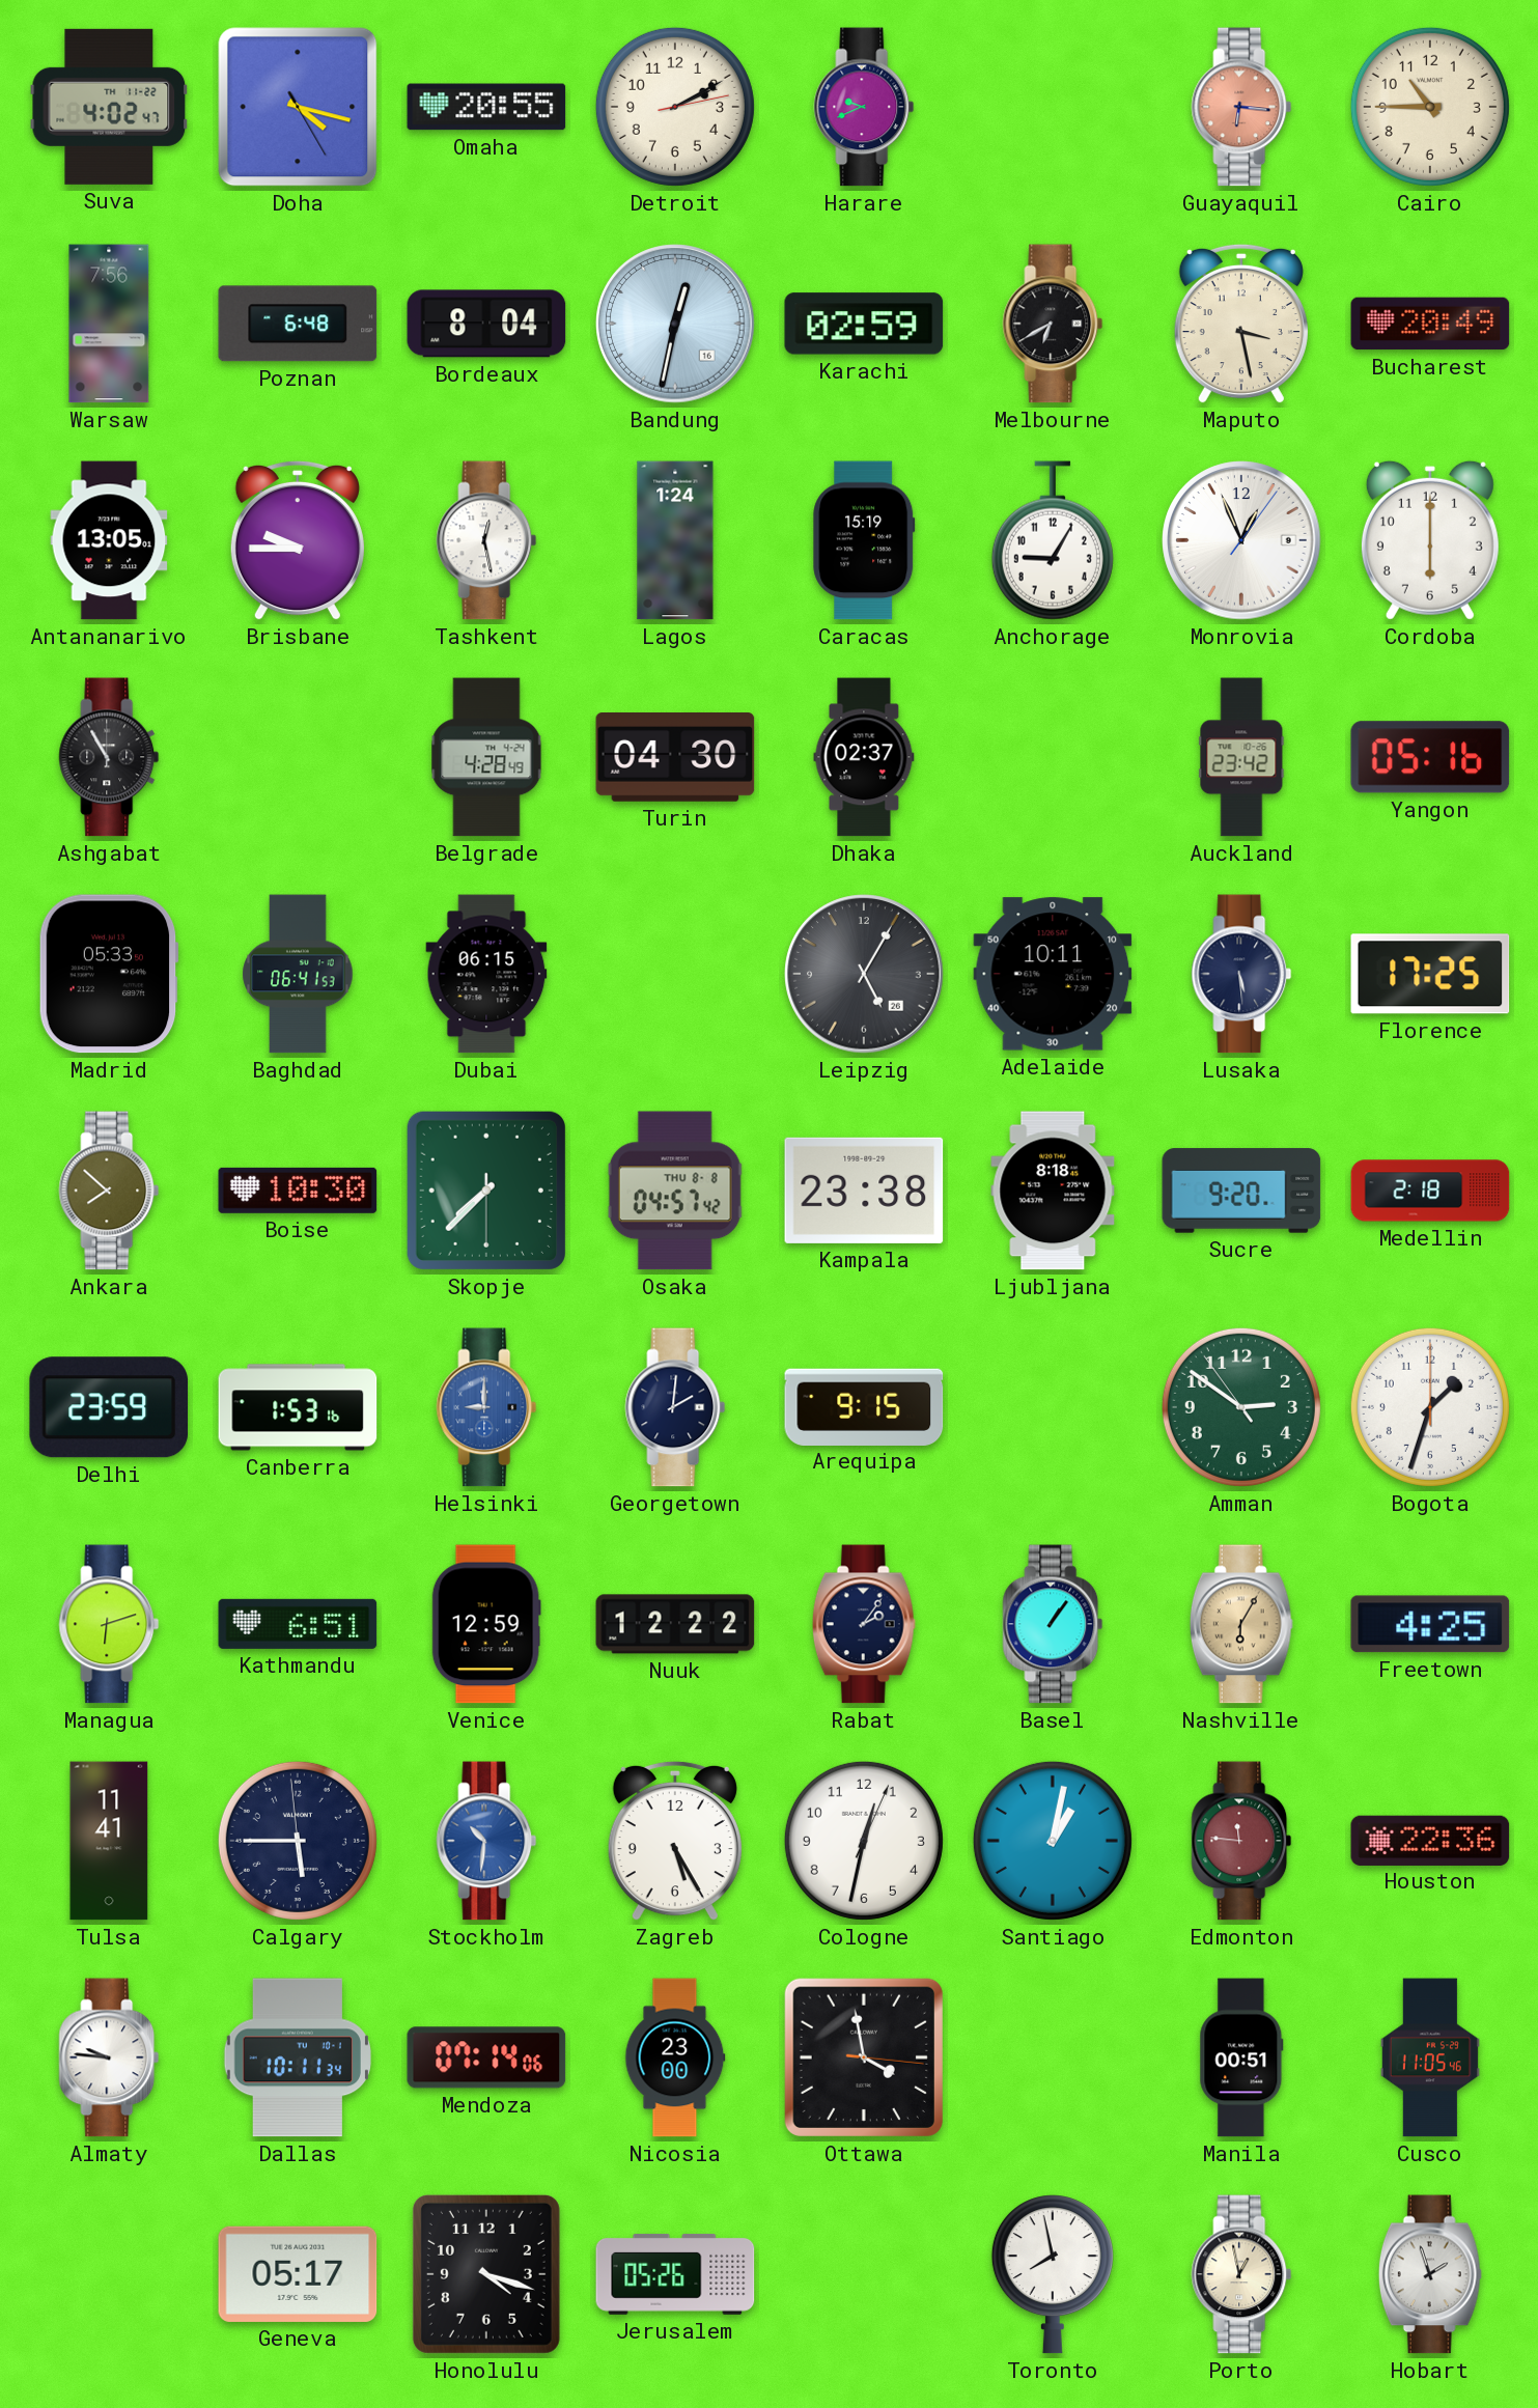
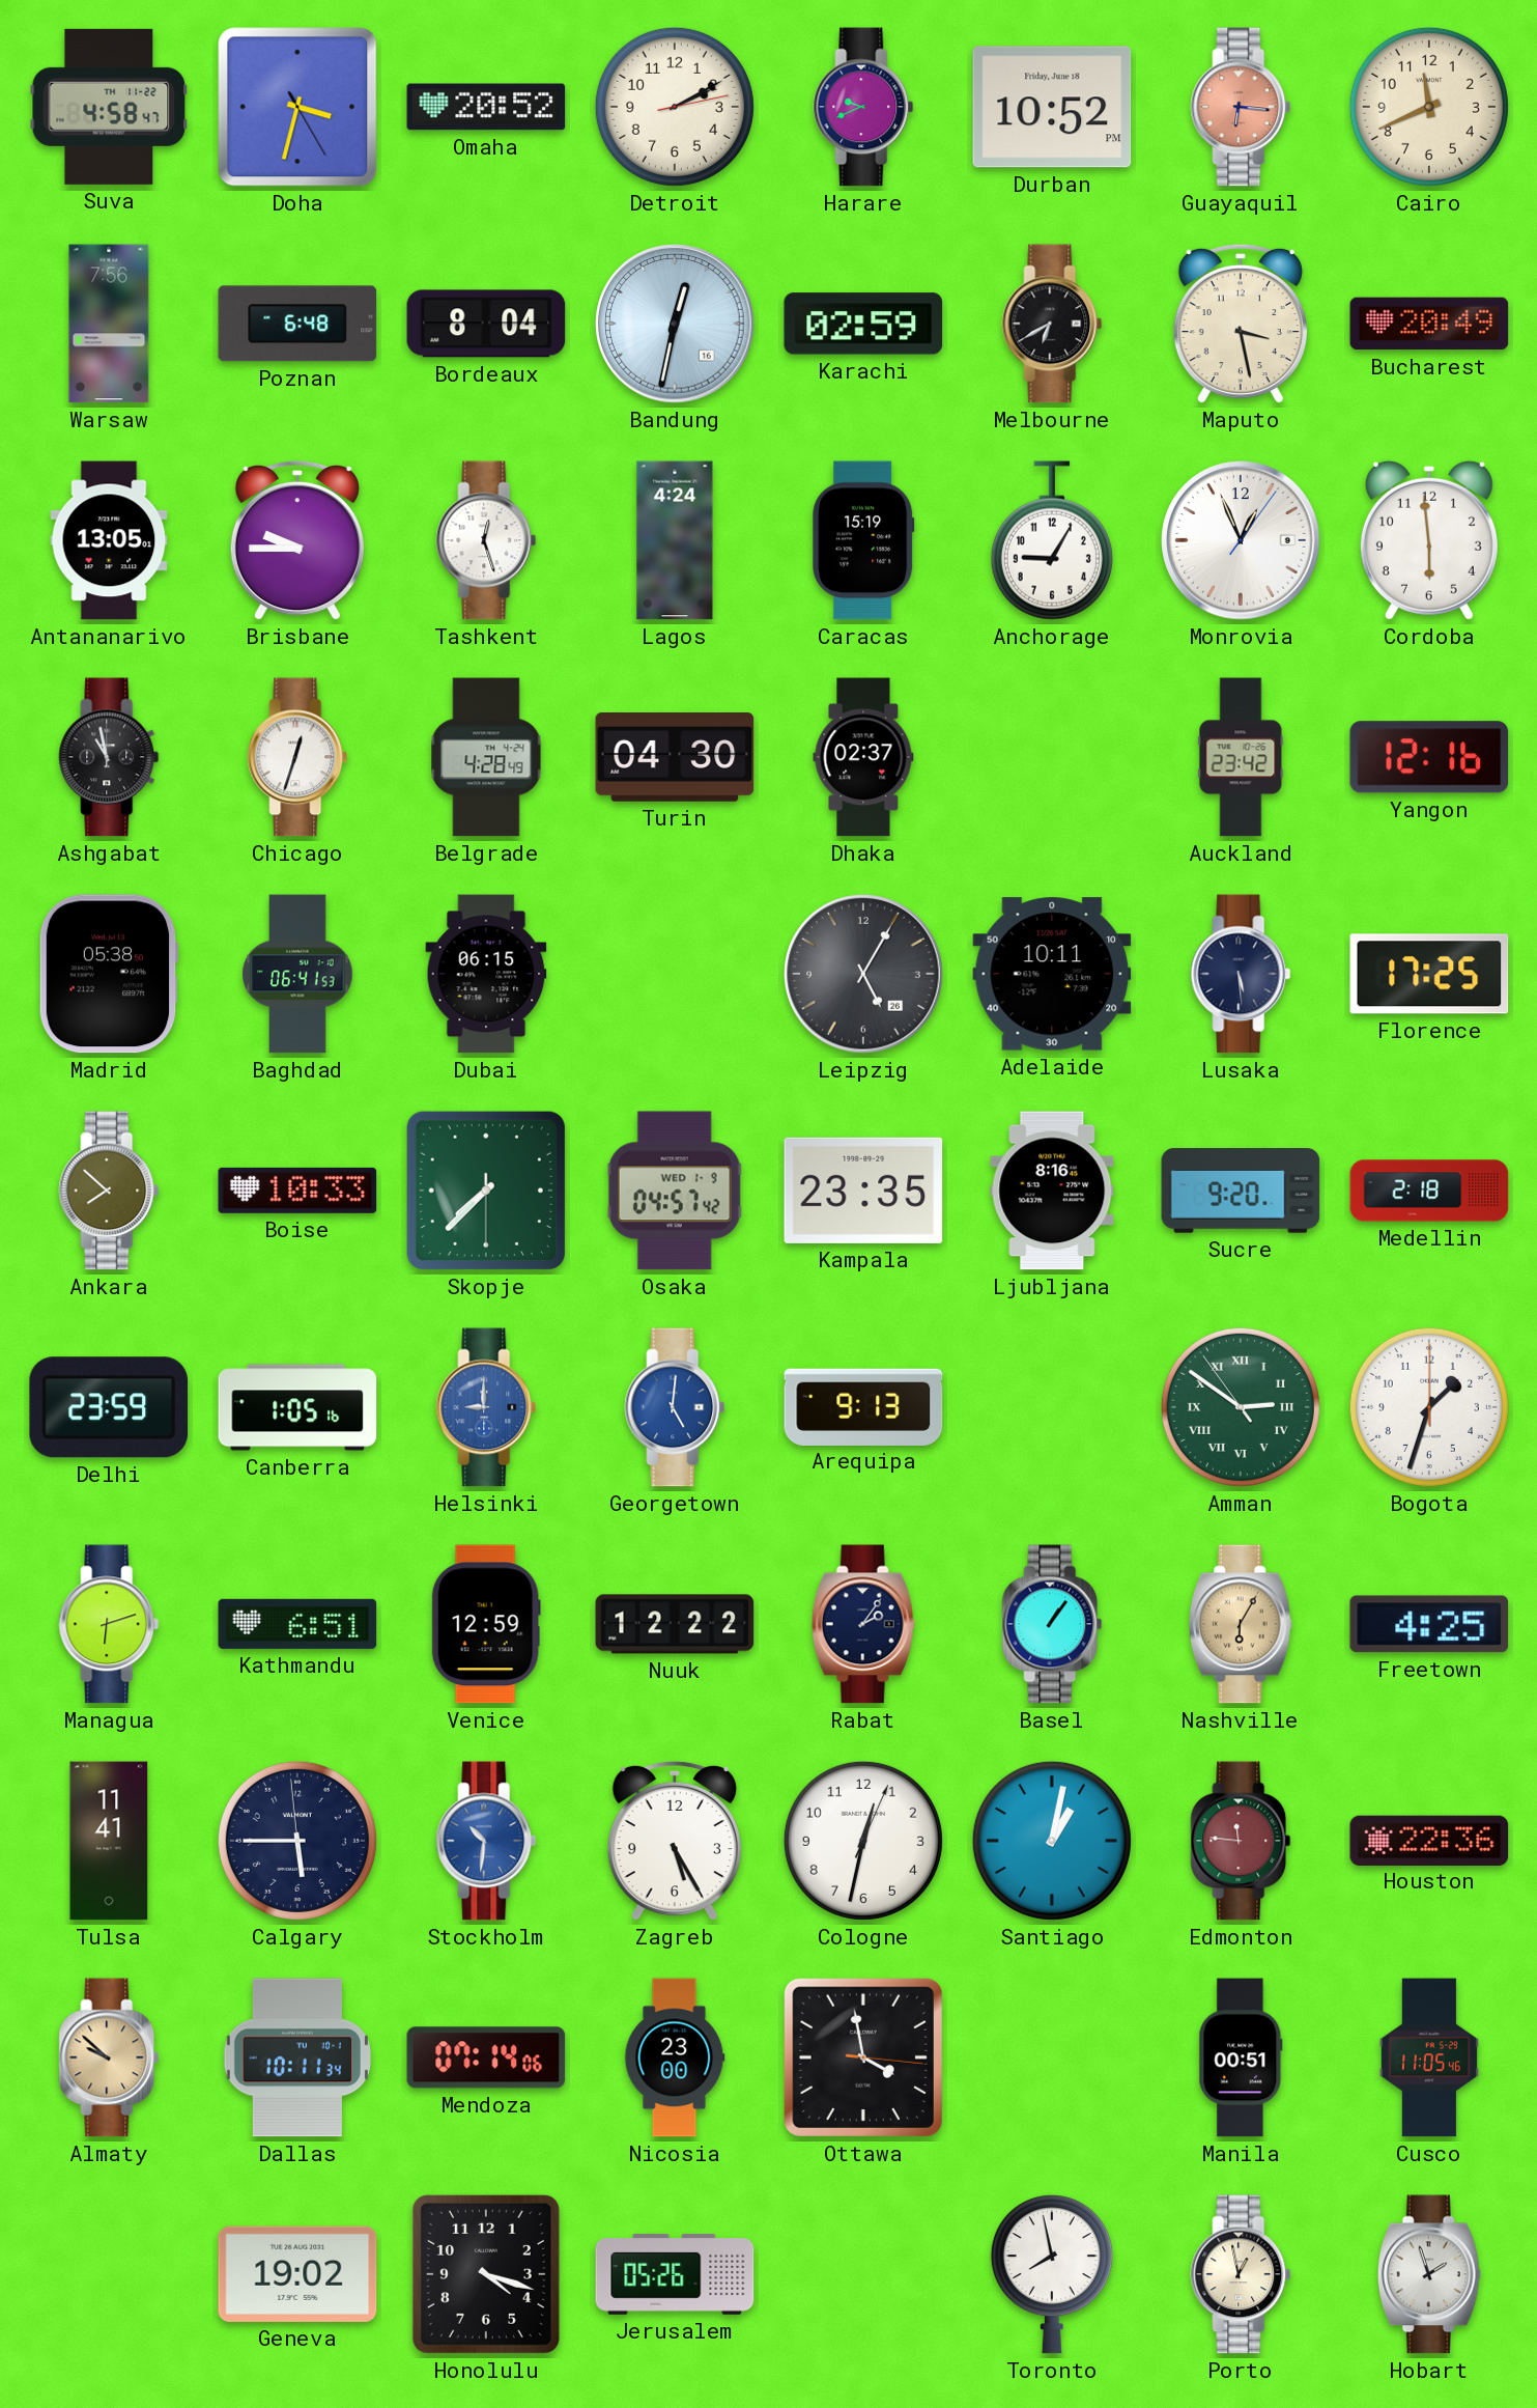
Suva: 4:02 -> 4:58
Doha: 4:17 -> 3:32
Omaha: 20:55 -> 20:52
Durban: none -> 10:52
Cairo: 10:45 -> 11:41
Tashkent: 12:28 -> 12:27
Lagos: 1:24 -> 4:24
Cordoba: 6:00 -> 5:59
Ashgabat: 10:55 -> 10:58
Chicago: none -> 12:33
Yangon: 05:16 -> 12:16
Madrid: 05:33 -> 05:38
Boise: 10:30 -> 10:33
Osaka date: THU 8-8 -> WED 1-9
Kampala: 23:38 -> 23:35
Ljubljana: 8:18 -> 8:16
Canberra: 1:53 -> 1:05
Georgetown: 2:01 -> 5:01
Georgetown dial: navy -> blue
Arequipa: 9:15 -> 9:13
Amman numerals: Arabic -> Roman
Almaty: 9:46 -> 9:52
Almaty dial: white -> champagne
Geneva: 05:17 -> 19:02
